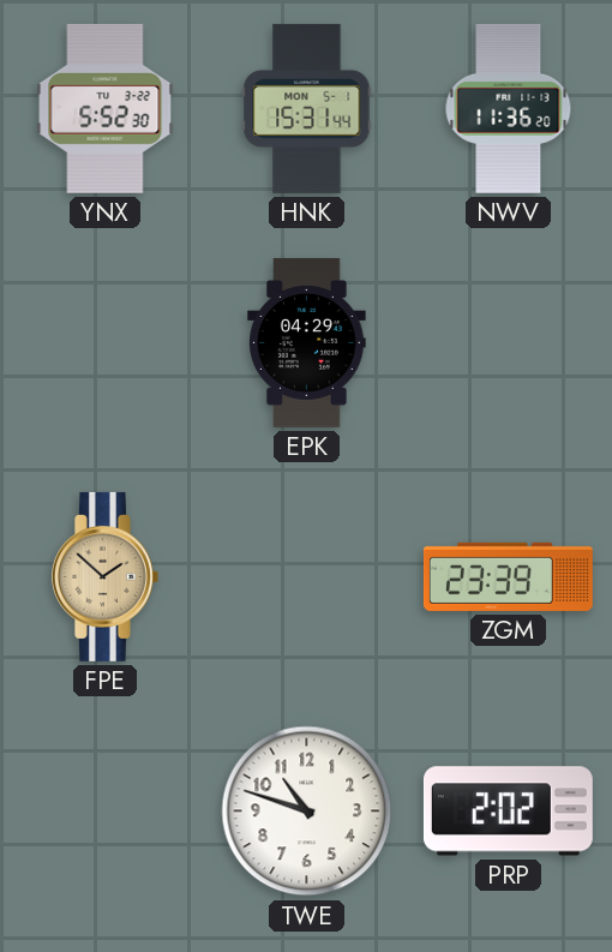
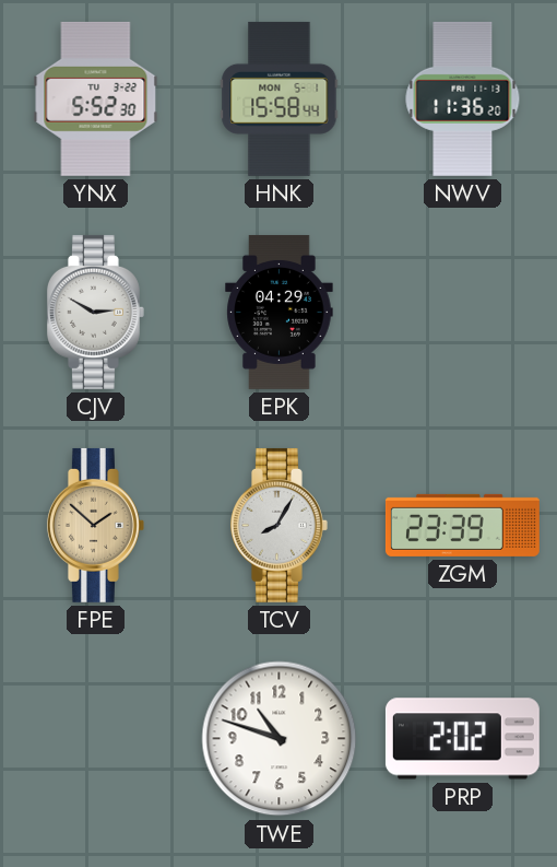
HNK: 15:31 -> 15:58
CJV: none -> 2:50
TCV: none -> 8:05
